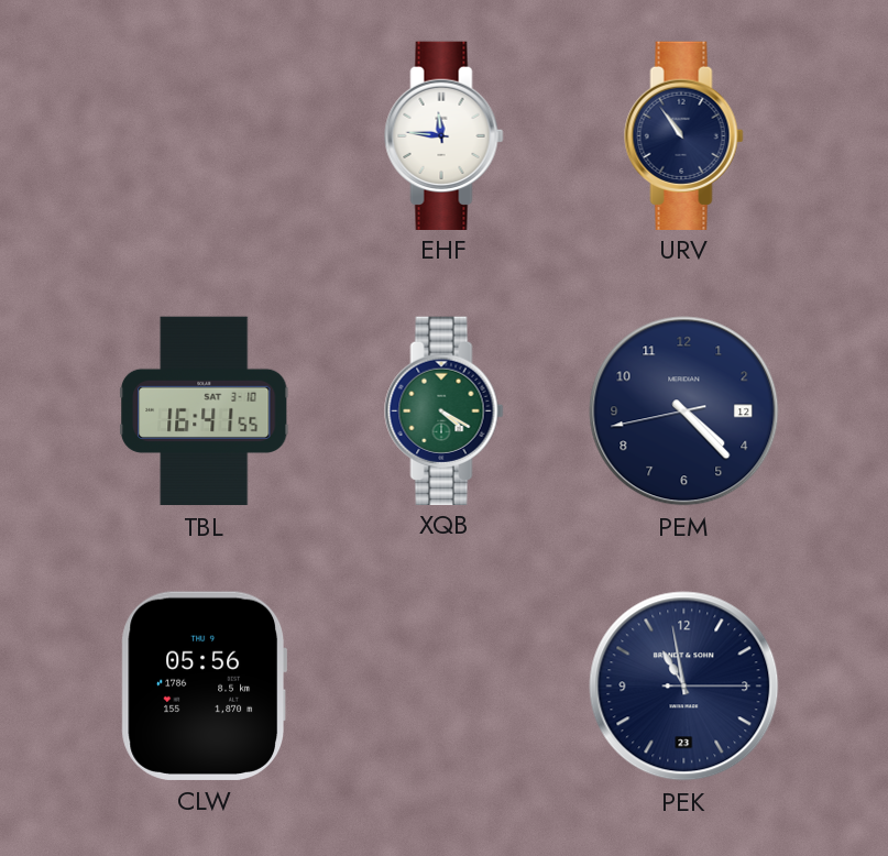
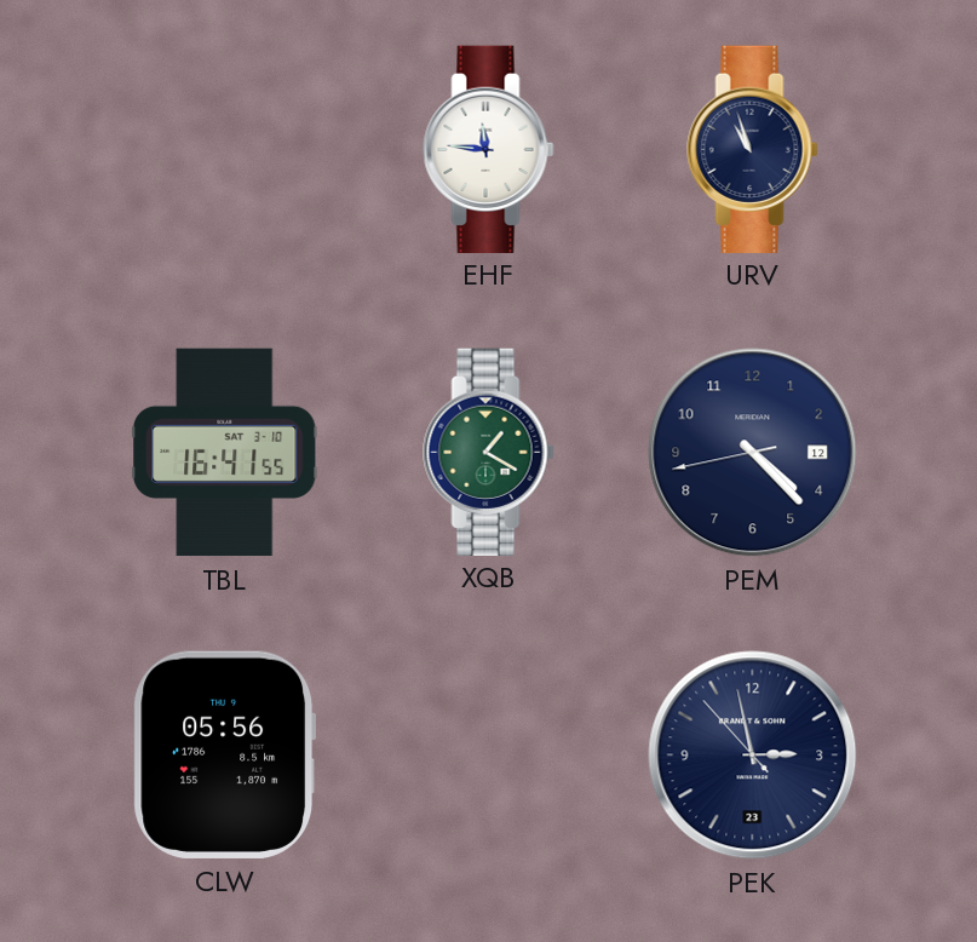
URV: 10:54 -> 10:57
XQB: 4:20 -> 1:20
PEK: 10:58 -> 2:57
